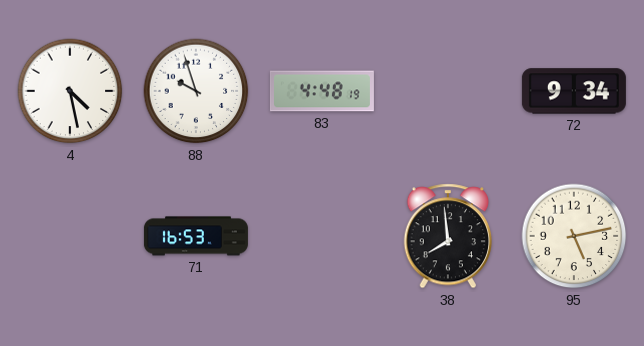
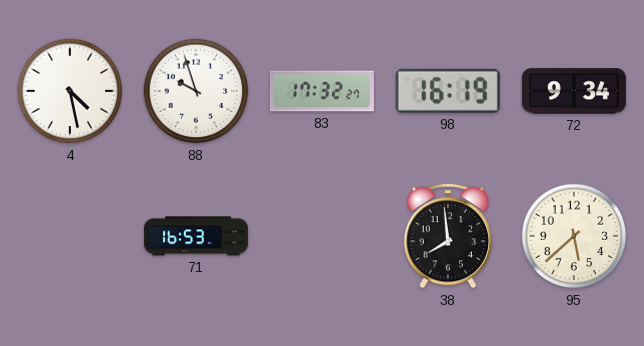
83: 4:48 -> 17:32
98: none -> 16:19
95: 5:13 -> 5:38
